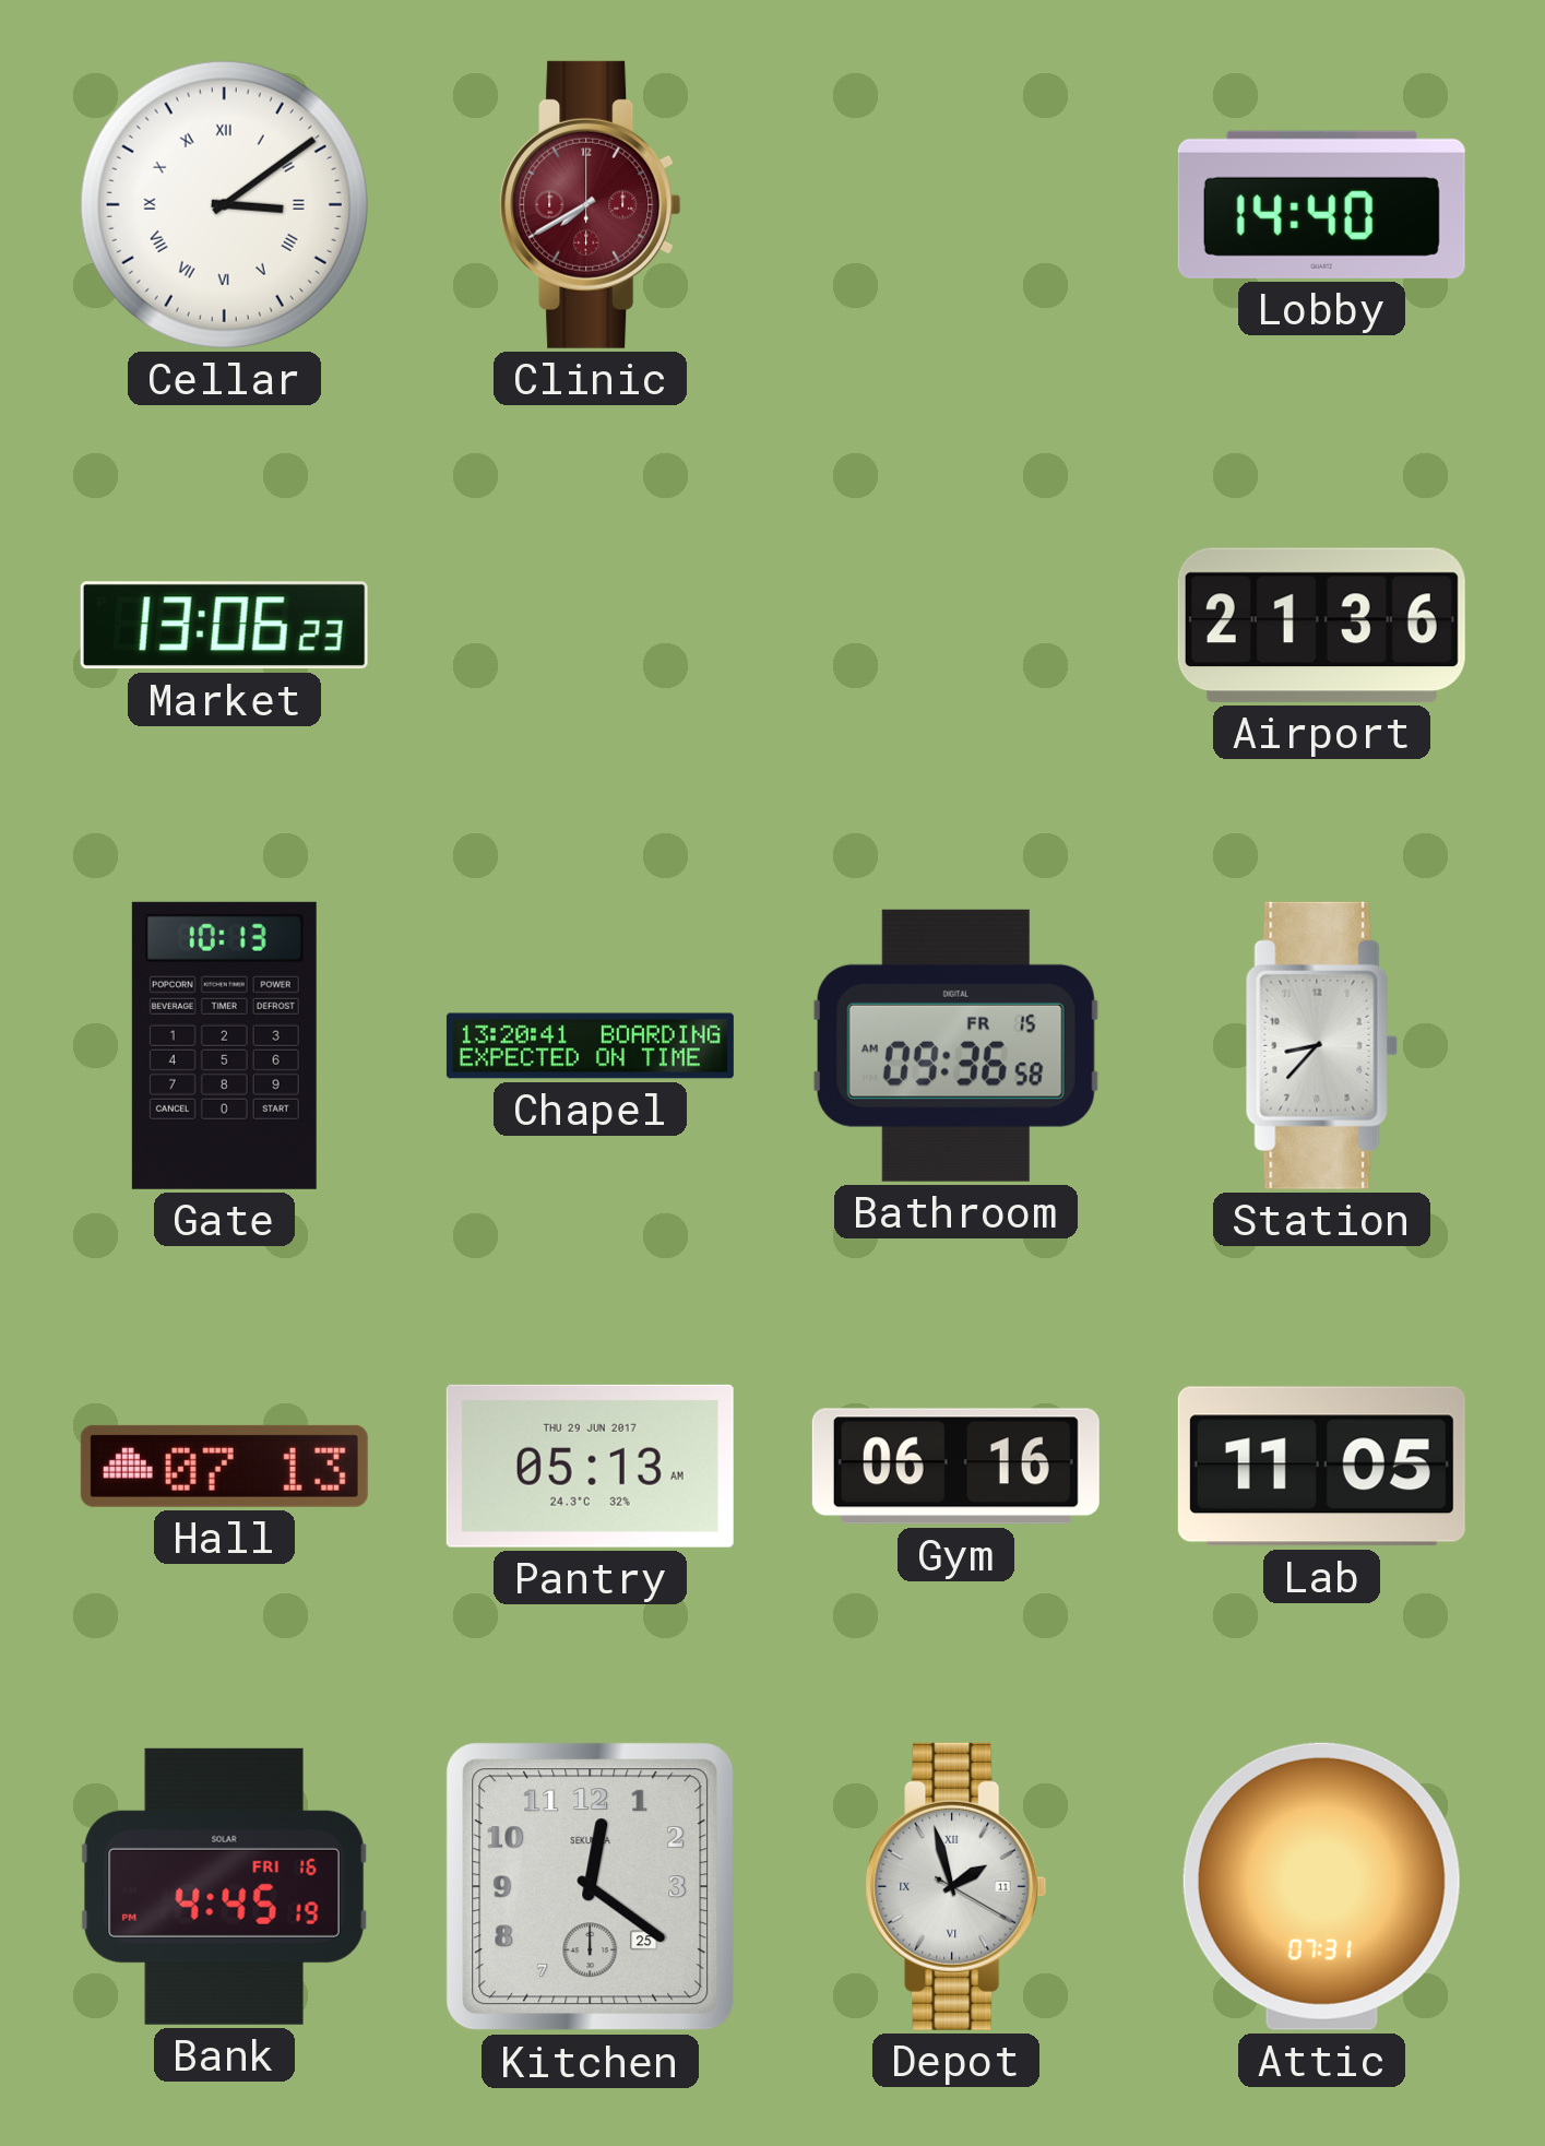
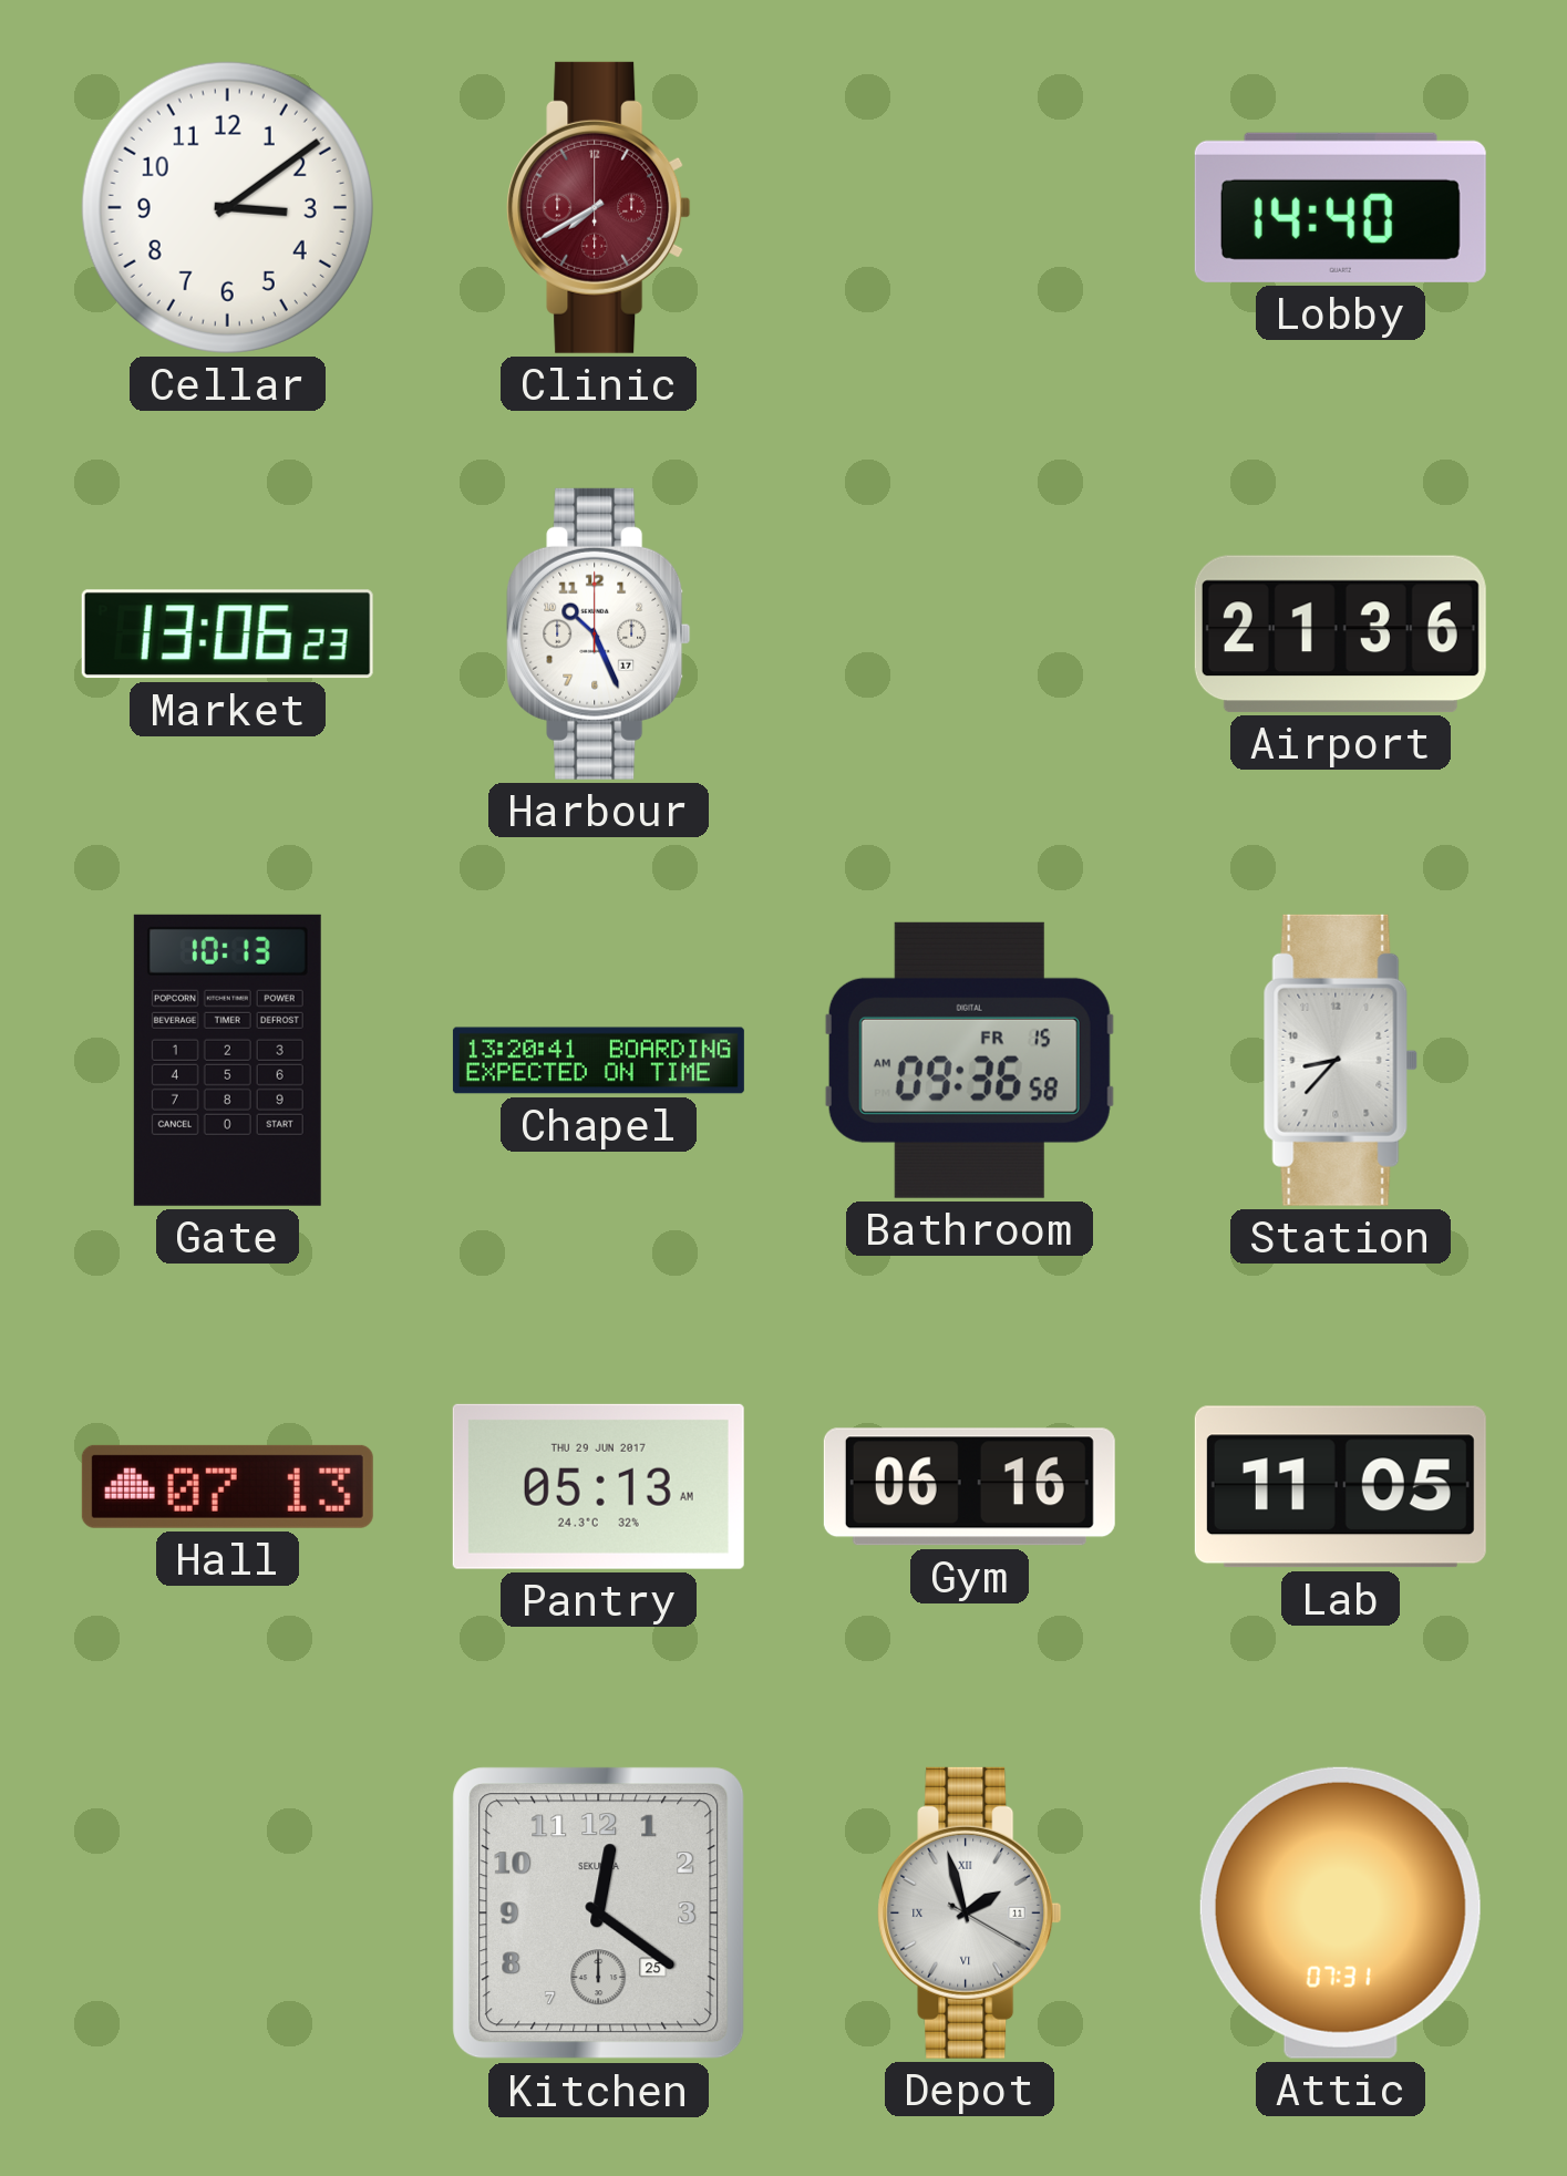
Cellar numerals: Roman -> Arabic
Harbour: none -> 10:26
Bank: 4:45 -> none
